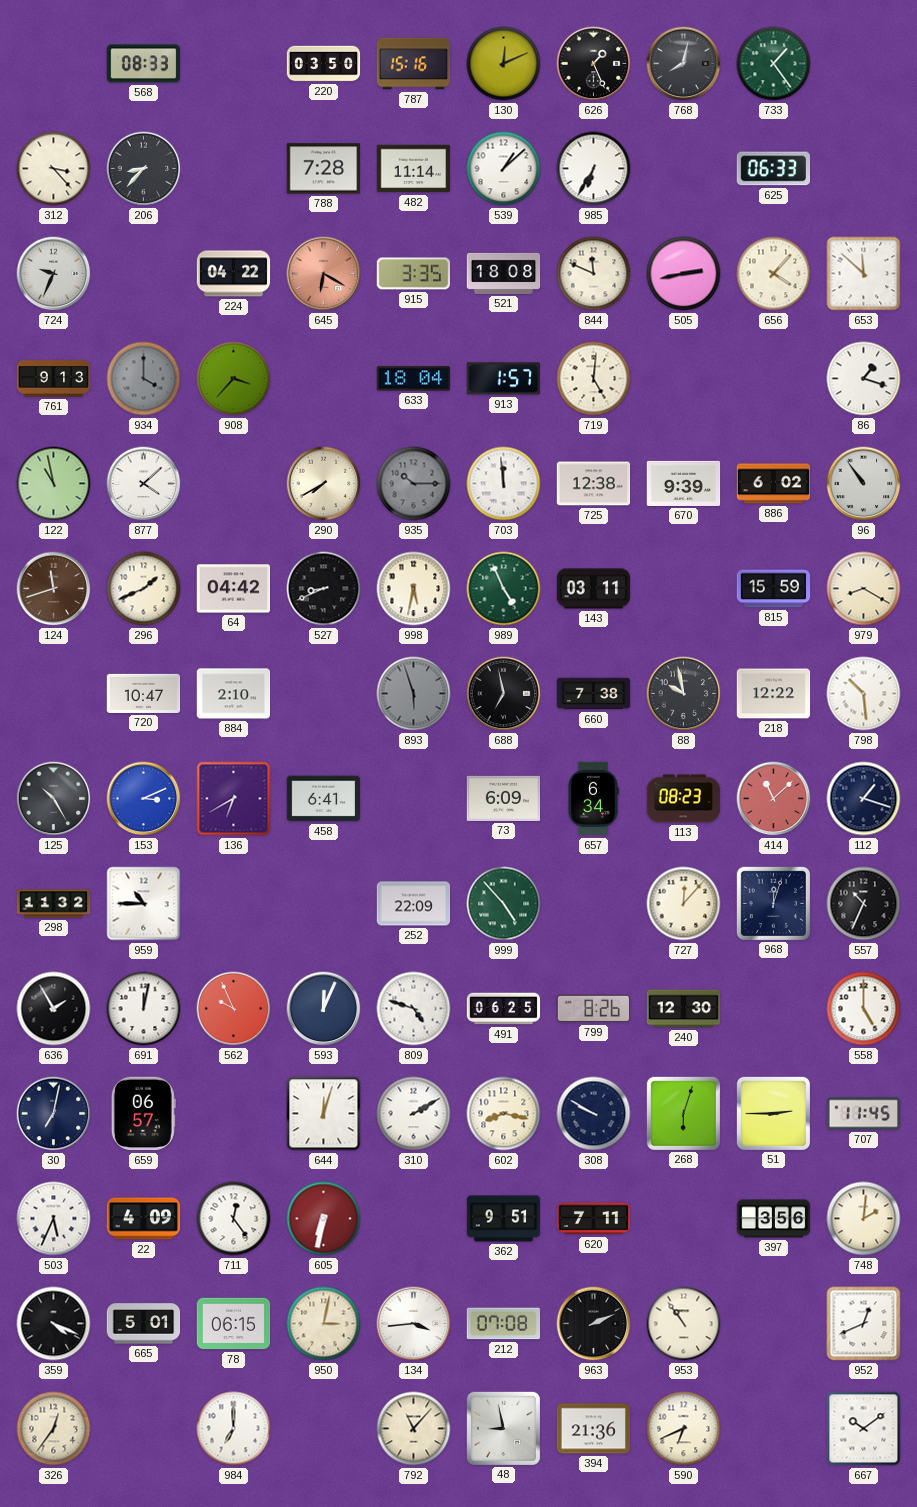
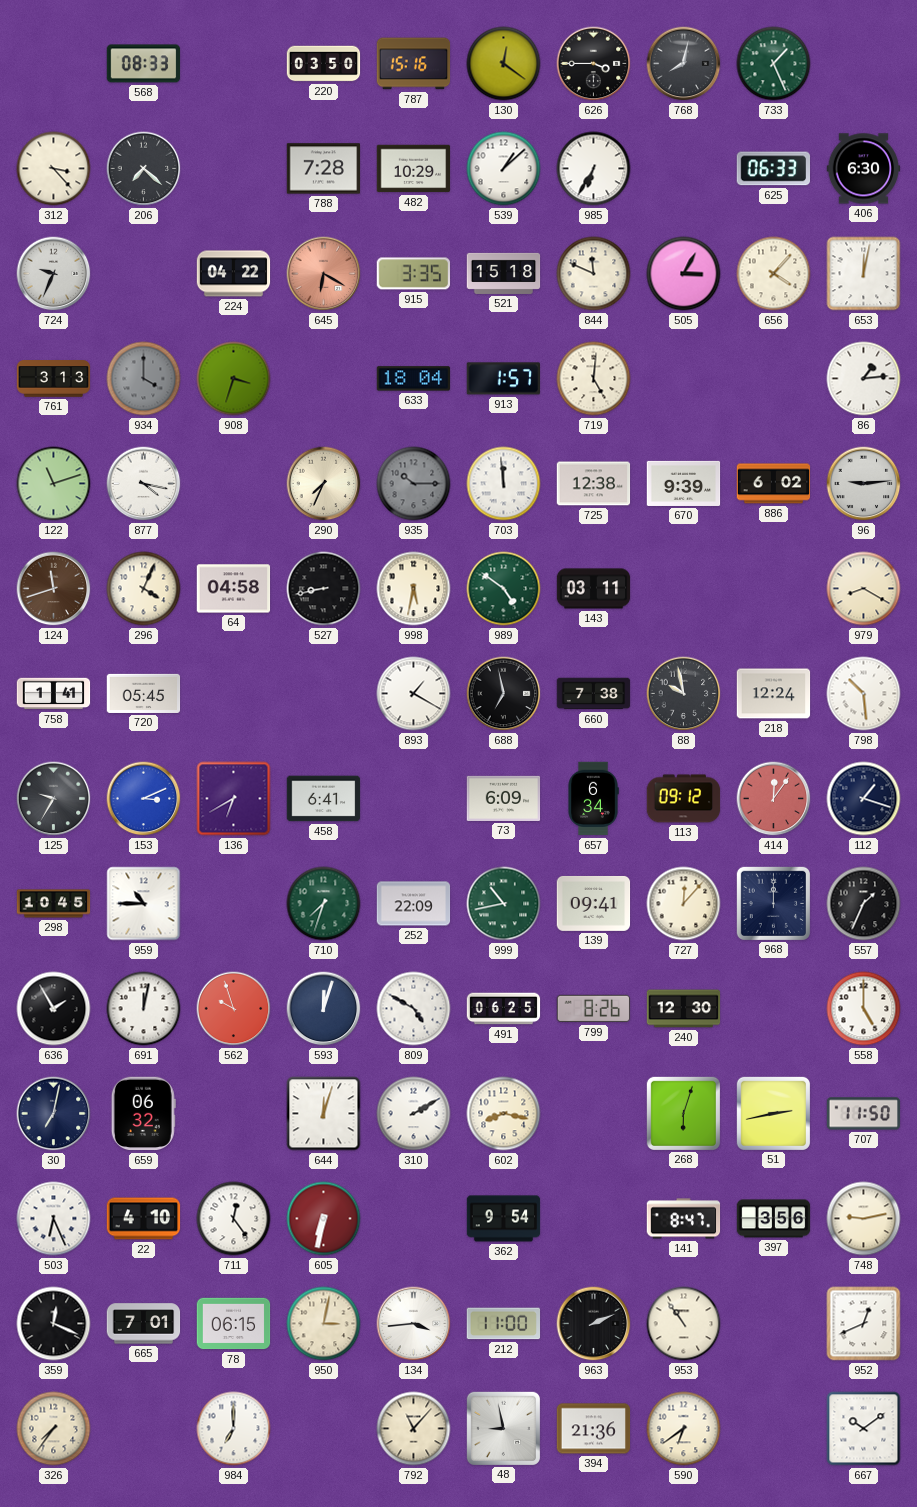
130: 12:11 -> 12:21
626: 1:26 -> 3:45
733: 1:24 -> 1:26
206: 8:37 -> 7:22
482: 11:14 -> 10:29
406: none -> 6:30
521: 18:08 -> 15:18
505: 2:43 -> 3:05
653: 11:52 -> 12:02
761: 9:13 -> 3:13
908: 3:37 -> 3:33
86: 1:18 -> 1:14
122: 10:58 -> 11:12
877: 4:08 -> 4:17
290: 7:40 -> 7:34
96: 10:54 -> 9:14
296: 1:41 -> 4:04
64: 04:42 -> 04:58
527: 8:41 -> 8:43
989: 4:56 -> 4:51
815: 15:59 -> none
758: none -> 1:41
720: 10:47 -> 05:45
884: 2:10 -> none
893: 5:57 -> 1:20
893 dial: grey -> white
218: 12:22 -> 12:24
125: 10:25 -> 9:35
113: 08:23 -> 09:12
414: 11:08 -> 12:06
298: 11:32 -> 10:45
710: none -> 7:33
999: 4:53 -> 10:43
139: none -> 09:41
968: 12:03 -> 12:00
557: 10:34 -> 1:34
562: 9:56 -> 9:57
593: 12:04 -> 12:03
809: 4:48 -> 4:50
659: 06:57 -> 06:32
308: 9:50 -> none
51: 2:45 -> 2:43
707: 11:45 -> 11:50
503: 5:34 -> 6:26
22: 4:09 -> 4:10
362: 9:51 -> 9:54
620: 7:11 -> none
141: none -> 8:47
748: 2:01 -> 9:13
359: 4:19 -> 12:19
665: 5:01 -> 7:01
212: 07:08 -> 11:00
326: 12:36 -> 7:36
590: 6:41 -> 6:39
